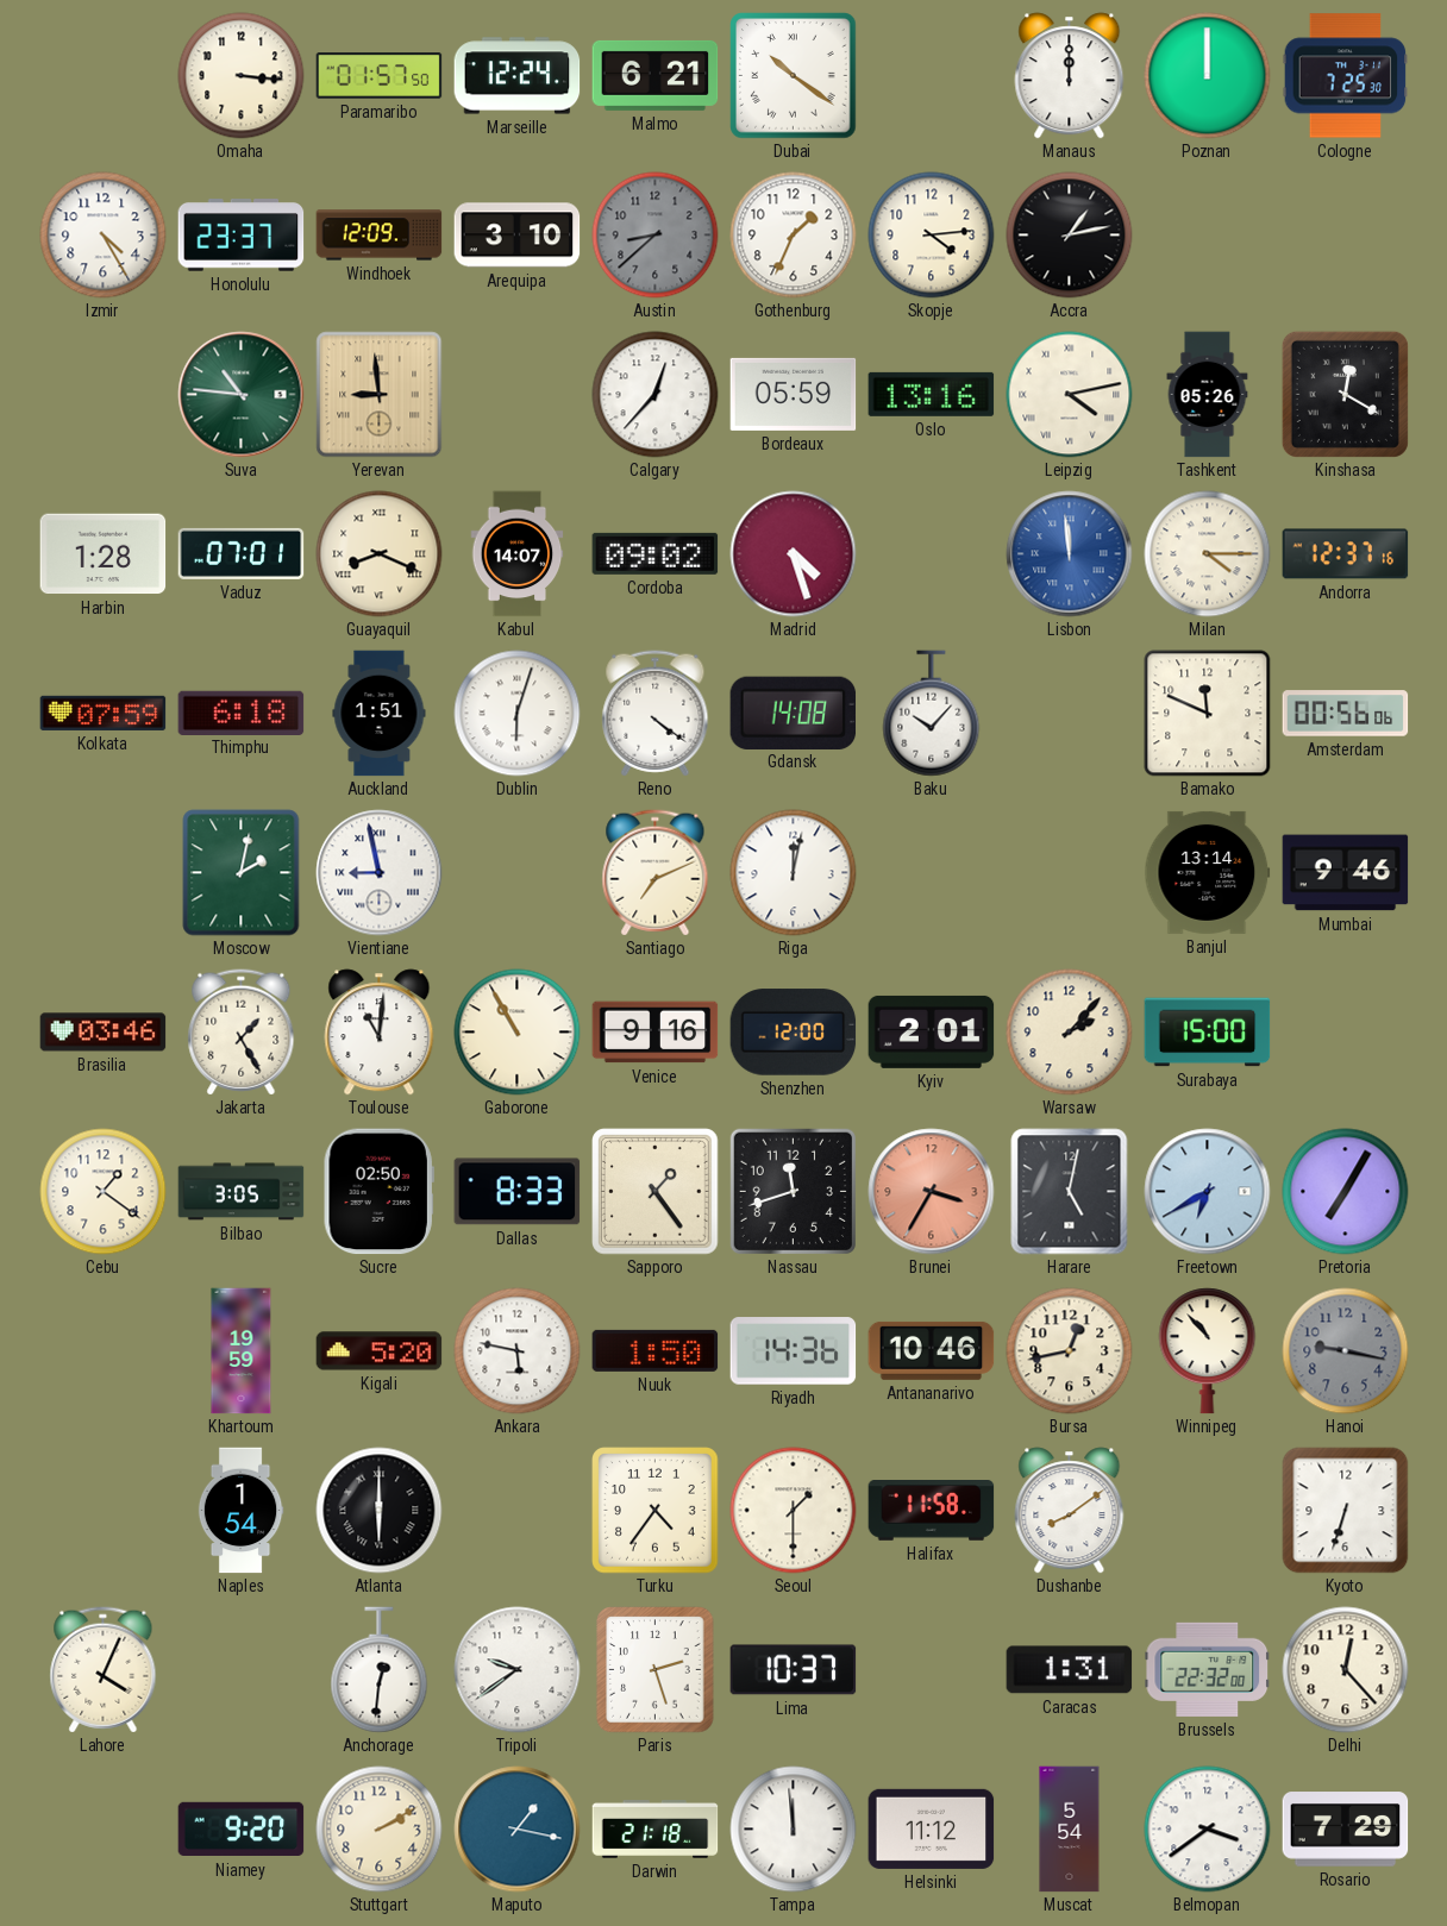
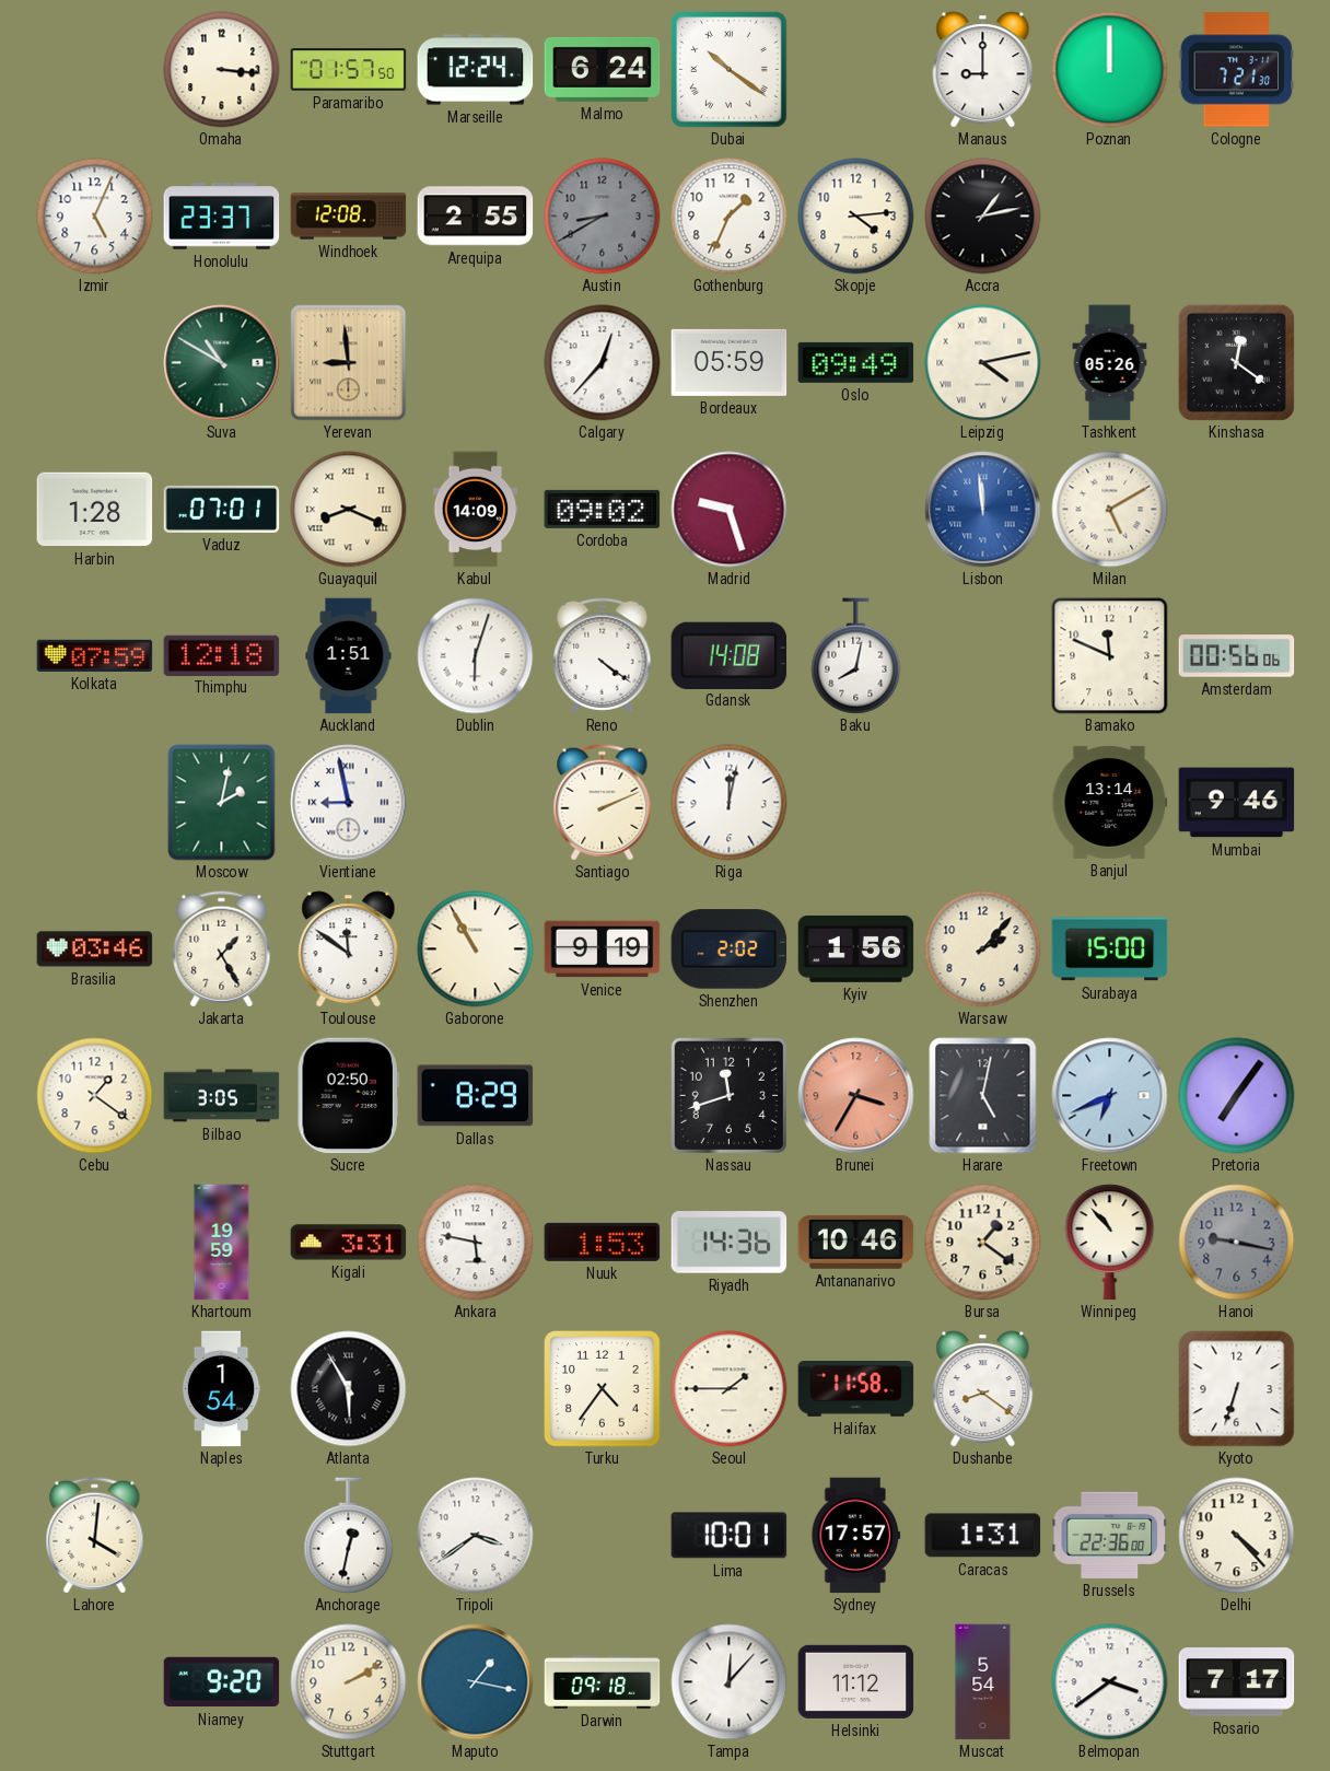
Malmo: 6:21 -> 6:24
Manaus: 12:00 -> 9:00
Cologne: 7:25 -> 7:21
Izmir: 4:25 -> 5:04
Windhoek: 12:09 -> 12:08
Arequipa: 3:10 -> 2:55
Austin: 8:38 -> 8:40
Suva: 10:46 -> 10:50
Oslo: 13:16 -> 09:49
Kinshasa: 12:20 -> 12:21
Kabul: 14:07 -> 14:09
Madrid: 4:27 -> 9:27
Milan: 4:15 -> 5:10
Andorra: 12:37 -> none
Thimphu: 6:18 -> 12:18
Baku: 10:07 -> 8:02
Santiago: 7:11 -> 2:11
Toulouse: 11:01 -> 11:51
Venice: 9:16 -> 9:19
Shenzhen: 12:00 -> 2:02
Kyiv: 2:01 -> 1:56
Dallas: 8:33 -> 8:29
Sapporo: 1:24 -> none
Freetown: 6:40 -> 6:41
Pretoria: 7:05 -> 7:06
Kigali: 5:20 -> 3:31
Nuuk: 1:50 -> 1:53
Bursa: 12:43 -> 1:21
Atlanta: 6:00 -> 5:55
Seoul: 1:30 -> 1:45
Dushanbe: 8:09 -> 8:21
Lahore: 4:04 -> 4:01
Anchorage: 12:31 -> 12:32
Tripoli: 9:39 -> 3:39
Paris: 2:27 -> none
Lima: 10:37 -> 10:01
Sydney: none -> 17:57
Brussels: 22:32 -> 22:36
Delhi: 12:23 -> 4:23
Darwin: 21:18 -> 09:18
Tampa: 11:59 -> 12:07
Rosario: 7:29 -> 7:17
